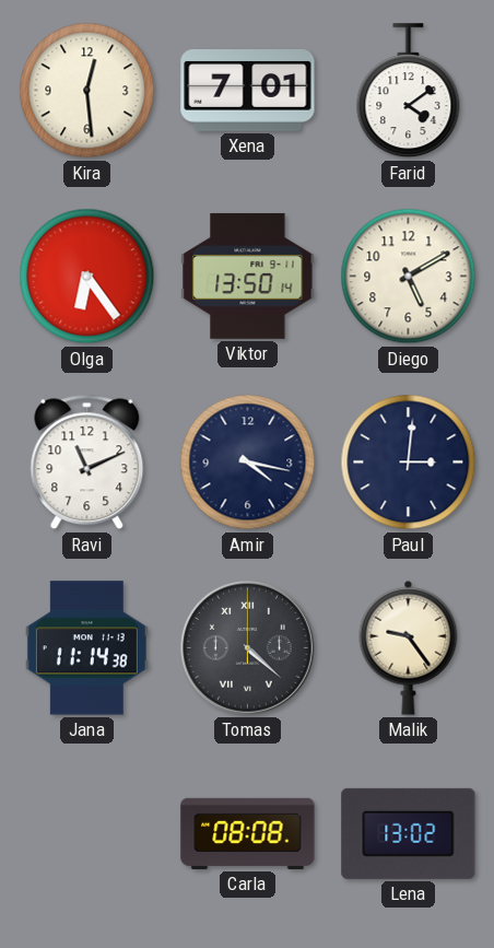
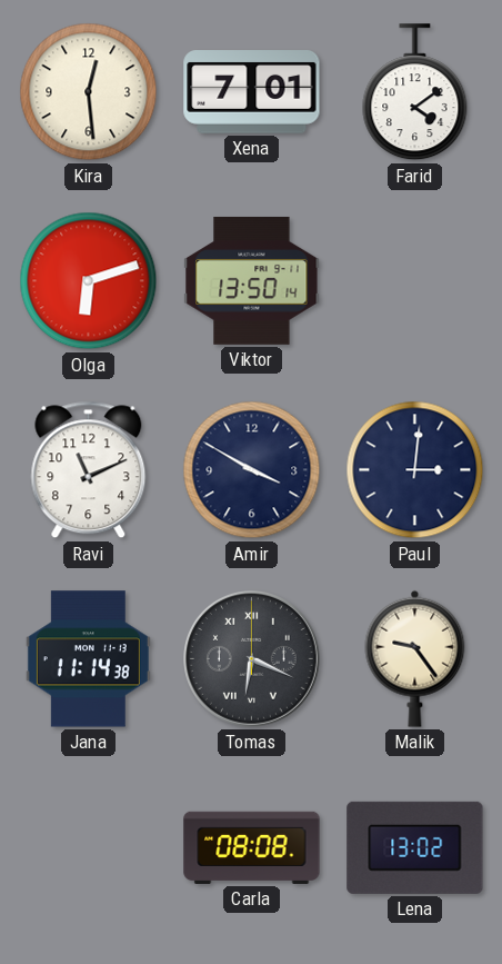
Olga: 6:24 -> 6:12
Diego: 5:10 -> none
Amir: 4:17 -> 3:50
Tomas: 4:22 -> 6:19
